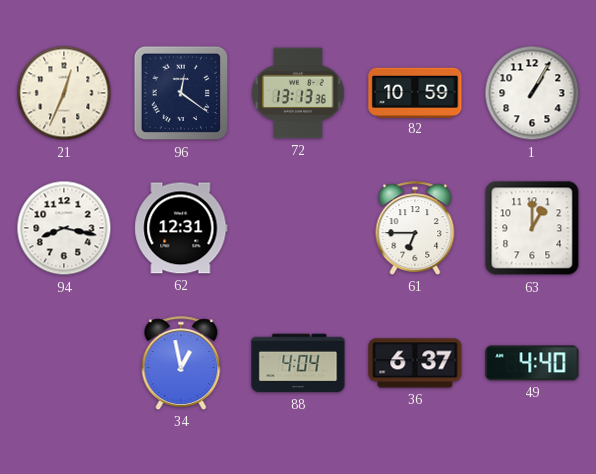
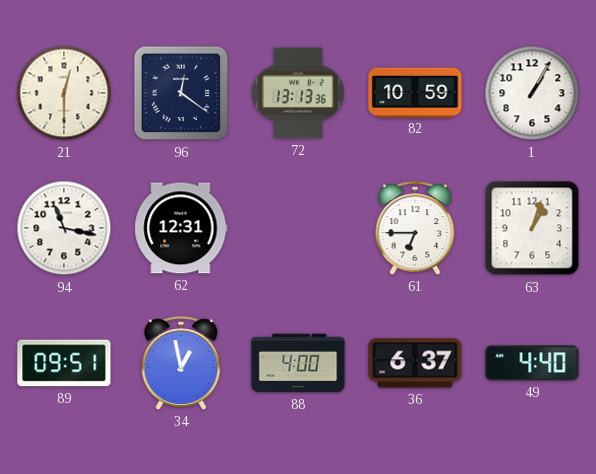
21: 12:34 -> 12:30
94: 8:17 -> 11:17
63: 1:00 -> 1:03
89: none -> 09:51
88: 4:04 -> 4:00
